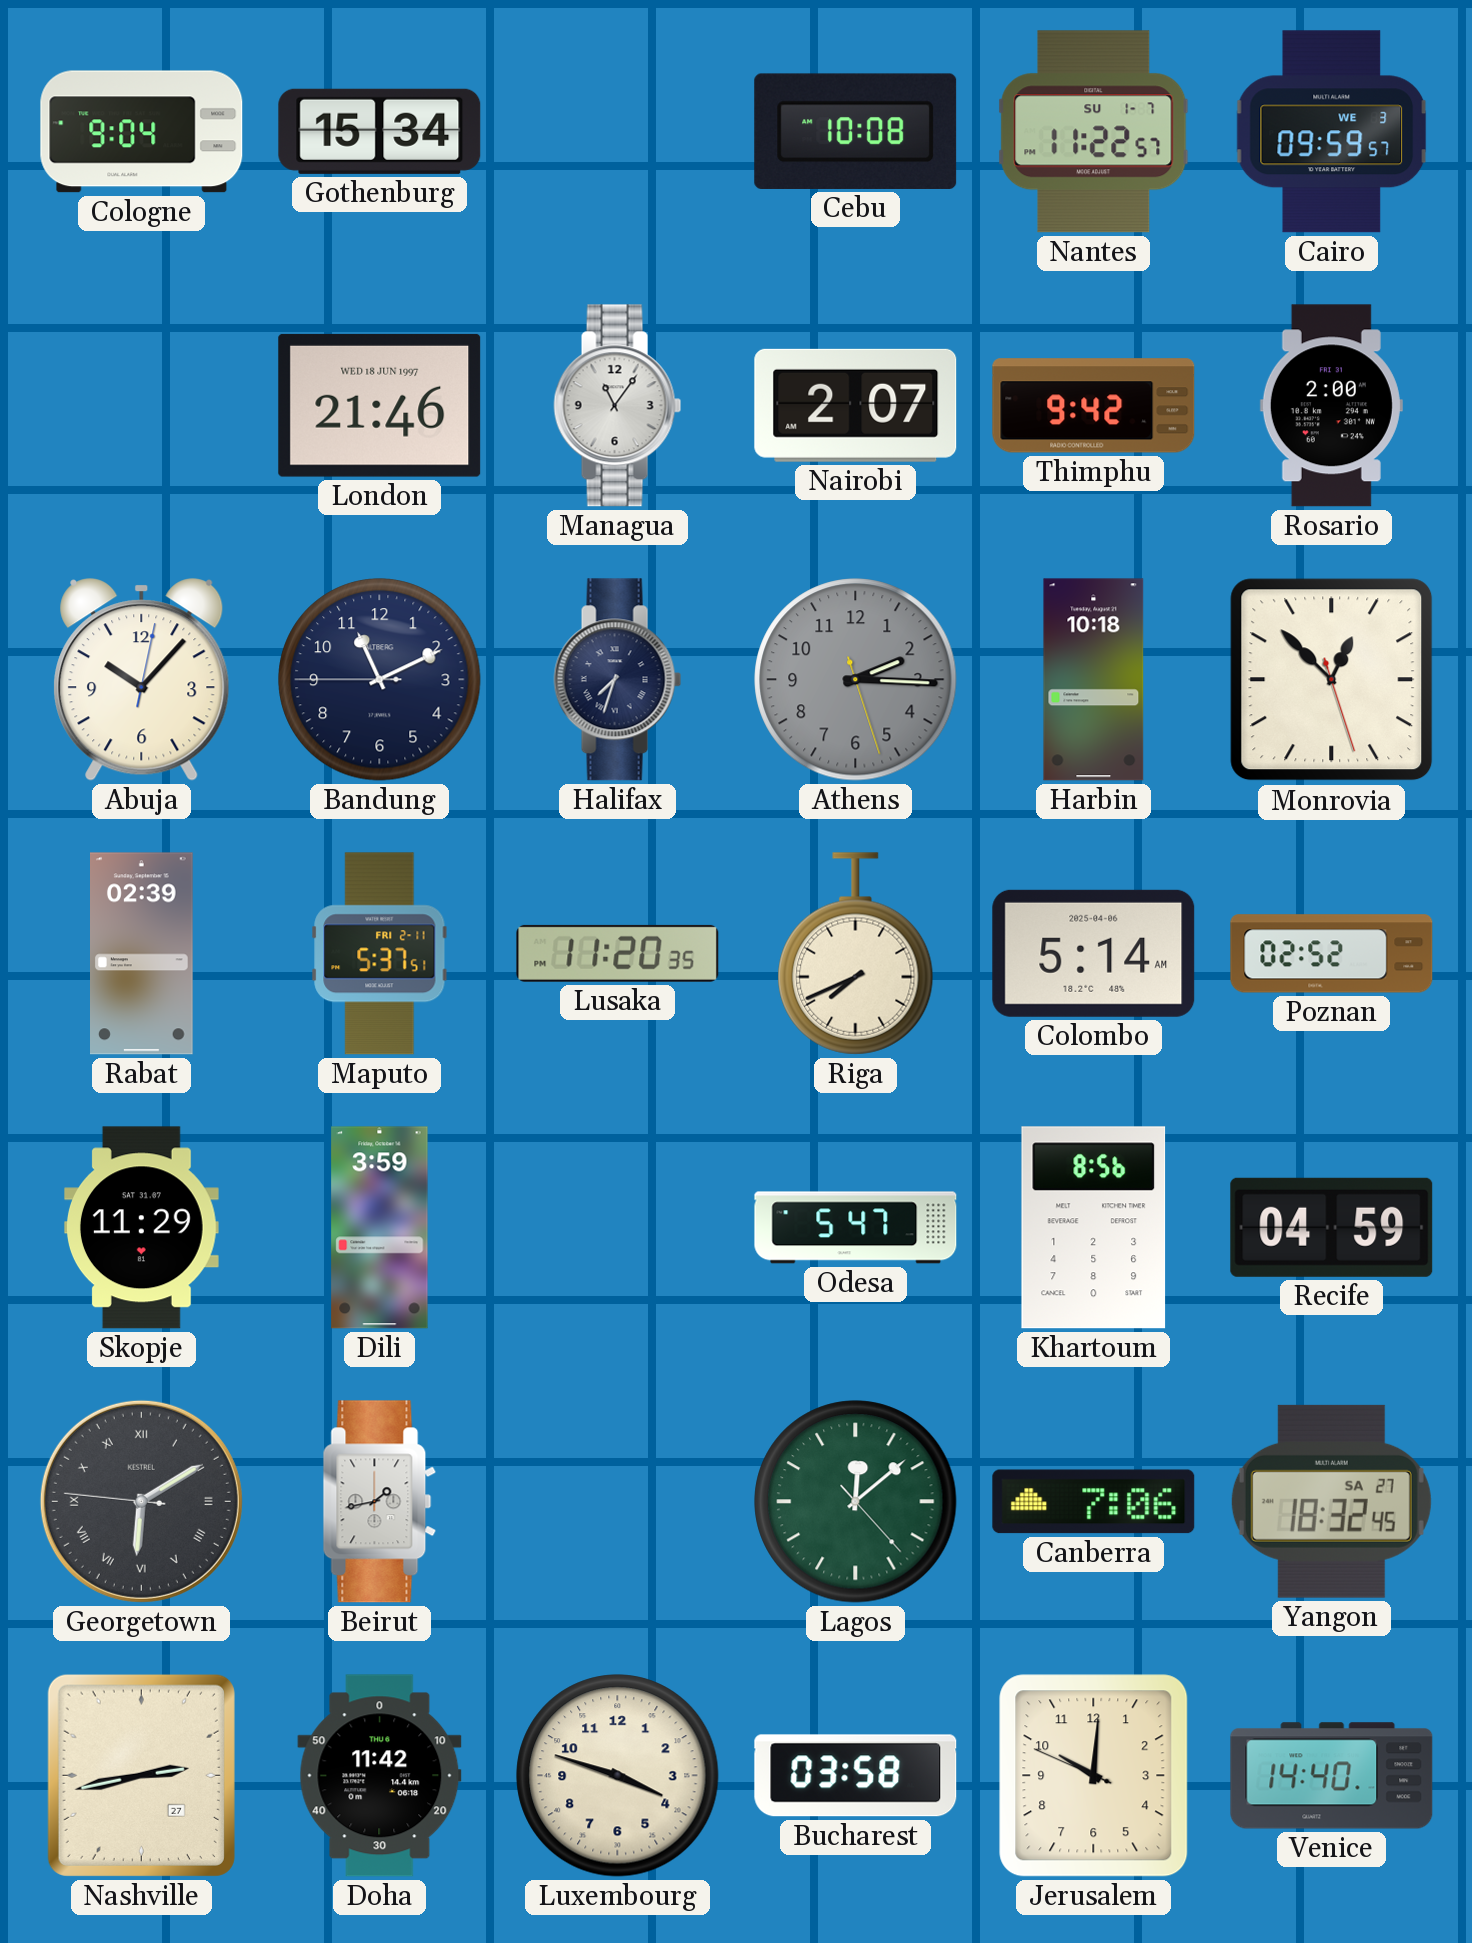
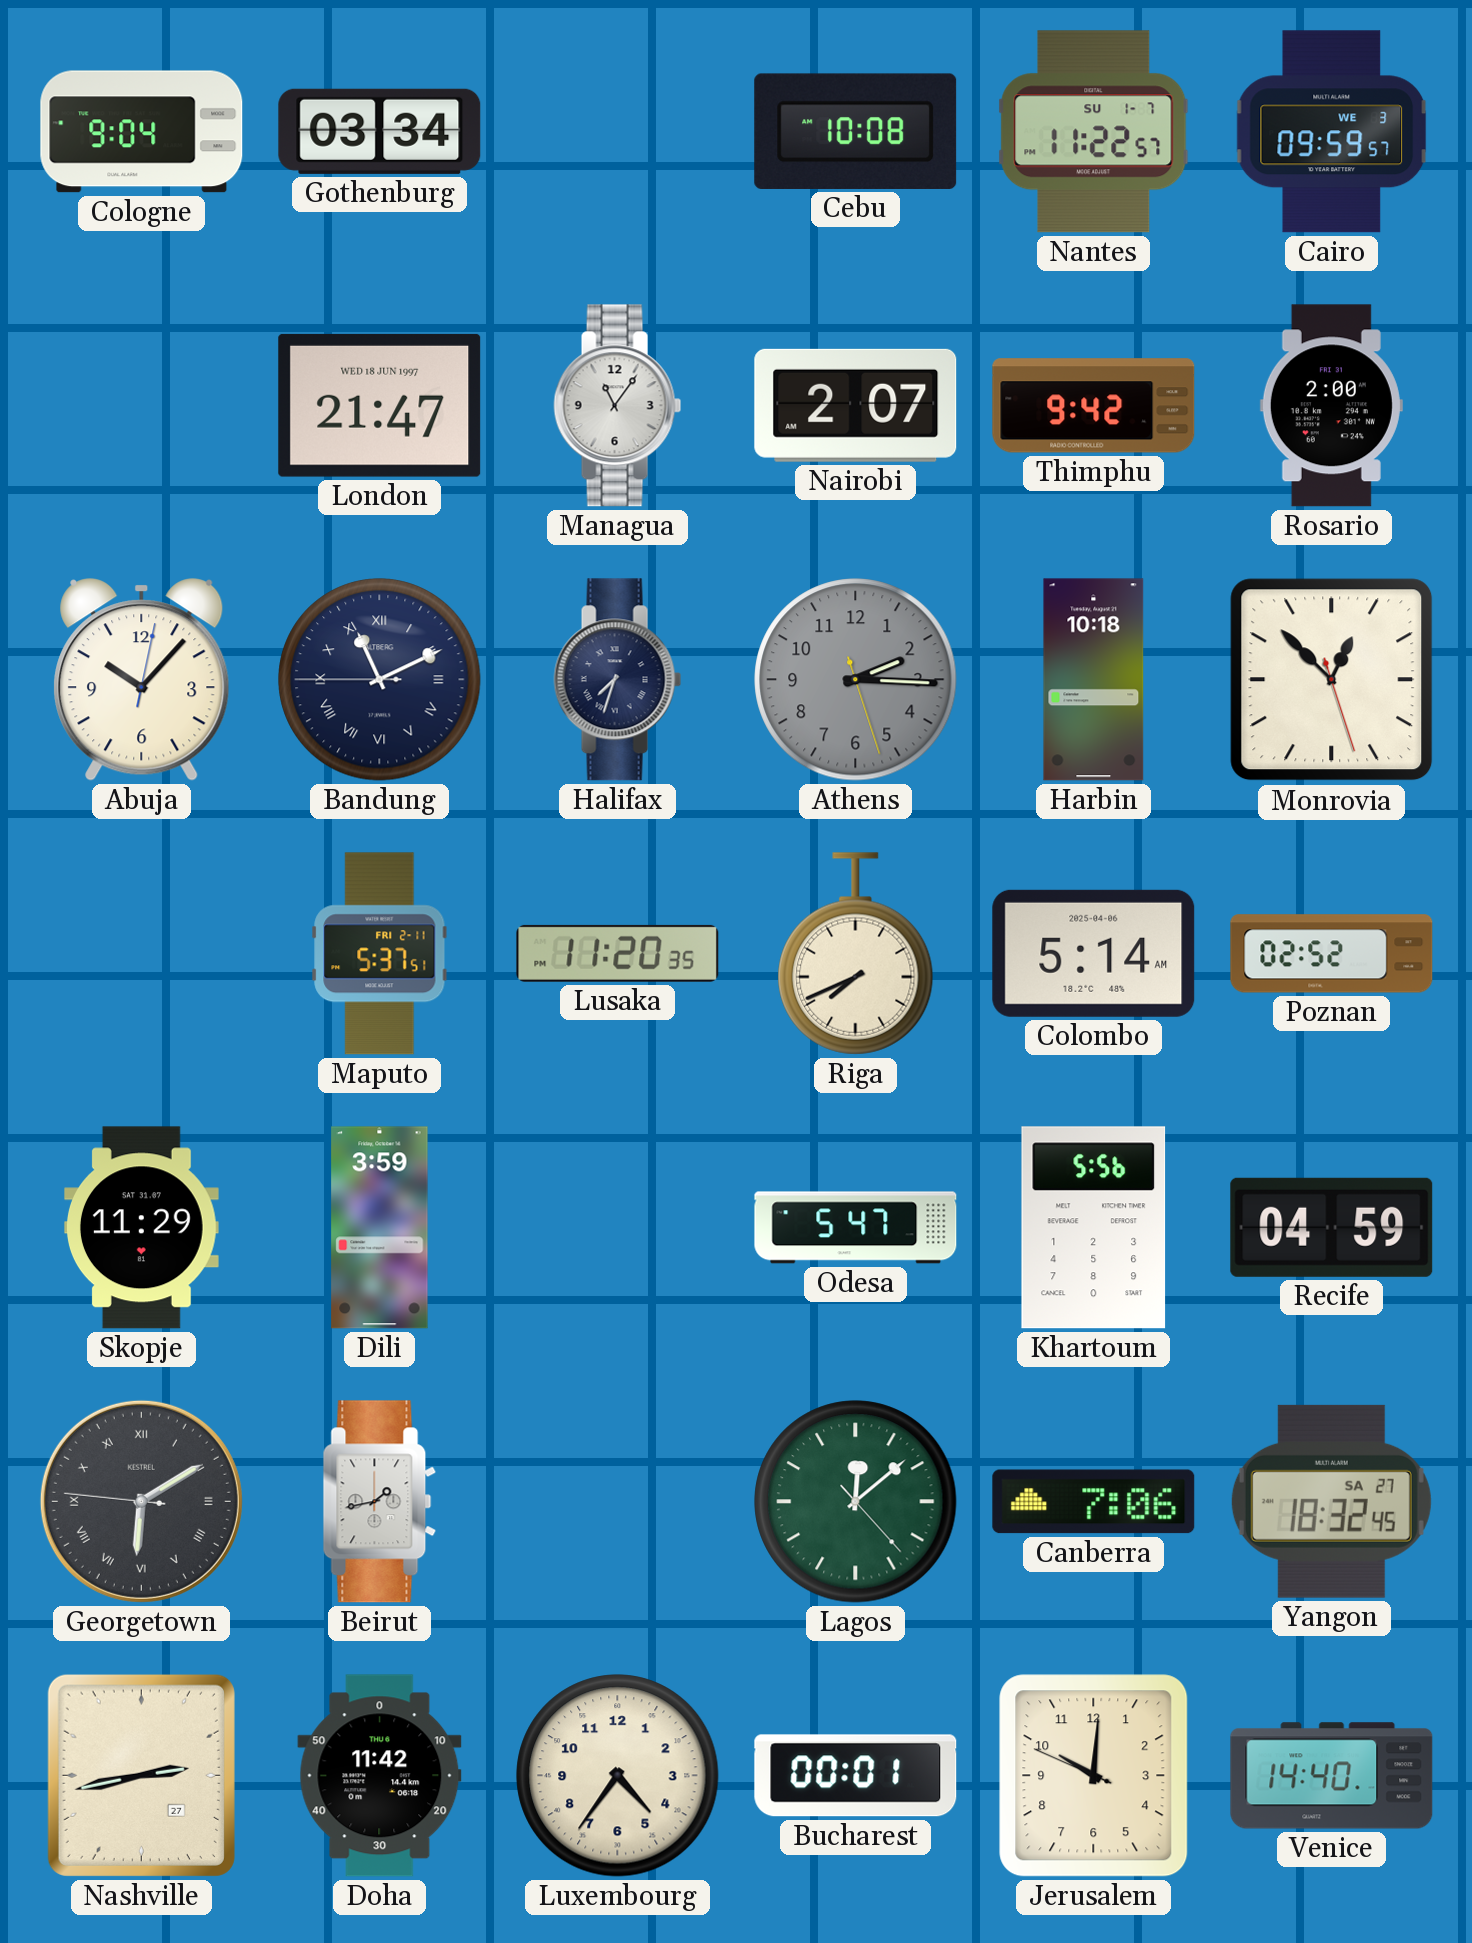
Gothenburg: 15:34 -> 03:34
London: 21:46 -> 21:47
Bandung numerals: Arabic -> Roman
Rabat: 02:39 -> none
Khartoum: 8:56 -> 5:56
Luxembourg: 3:48 -> 4:36
Bucharest: 03:58 -> 00:01
